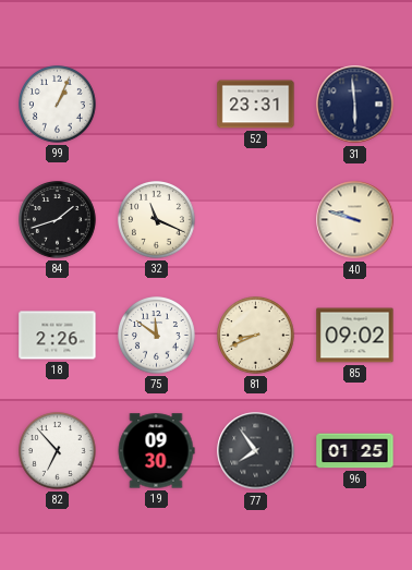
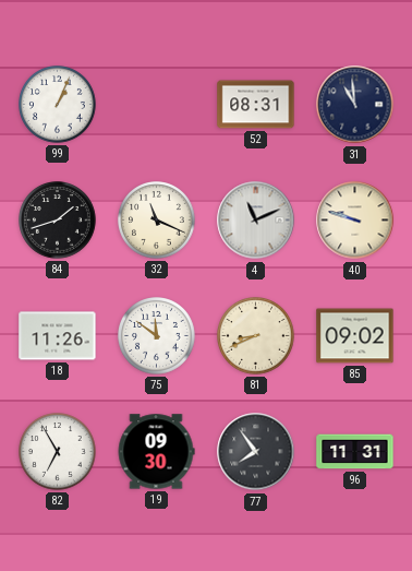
52: 23:31 -> 08:31
31: 5:59 -> 10:59
4: none -> 11:11
18: 2:26 -> 11:26
82: 6:53 -> 6:55
96: 01:25 -> 11:31
